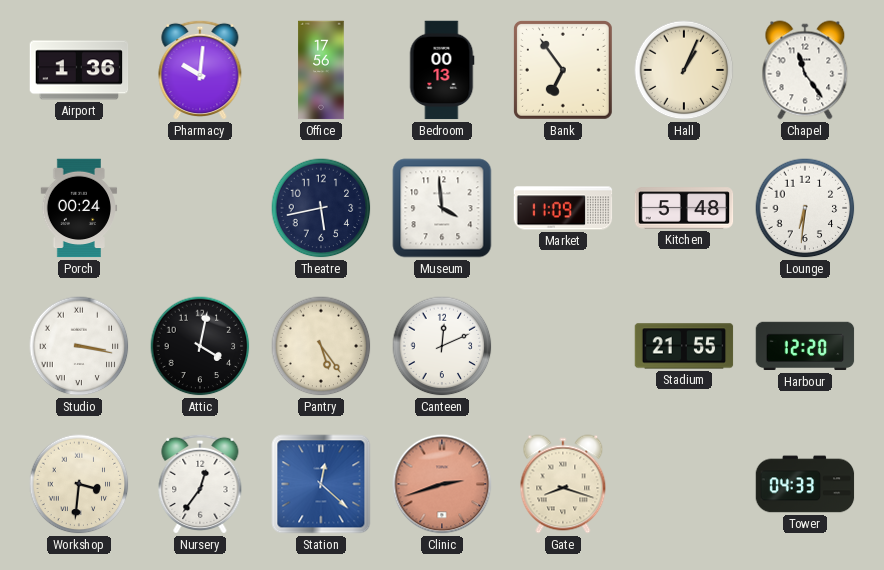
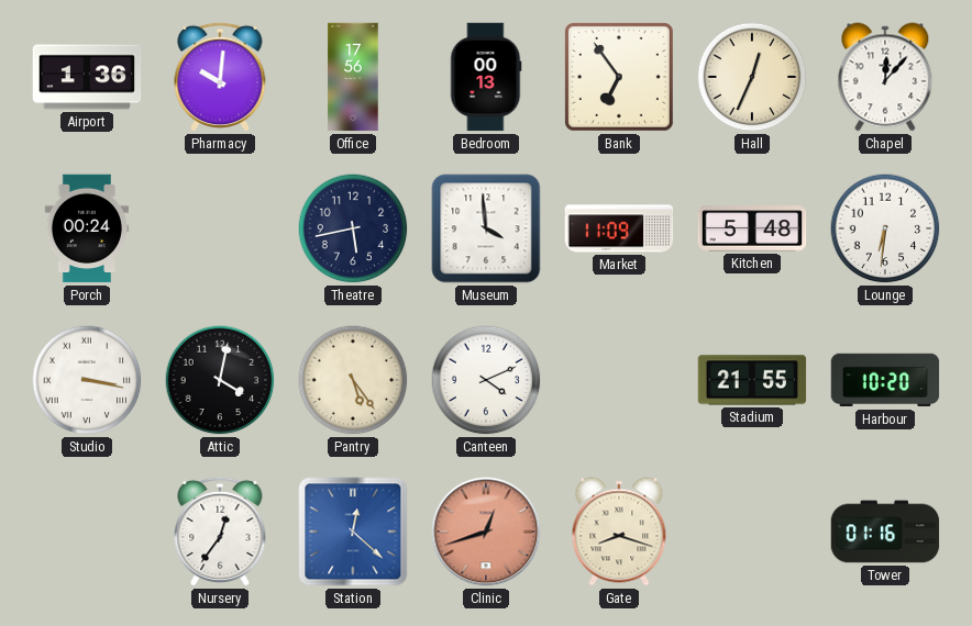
Hall: 1:04 -> 12:34
Chapel: 11:24 -> 12:07
Canteen: 12:11 -> 4:11
Harbour: 12:20 -> 10:20
Workshop: 3:31 -> none
Clinic: 2:42 -> 12:42
Tower: 04:33 -> 01:16
